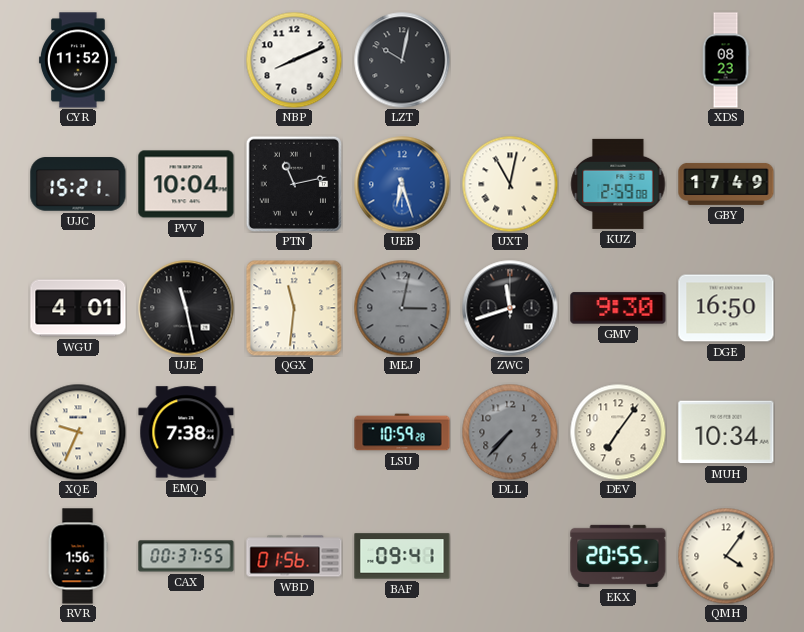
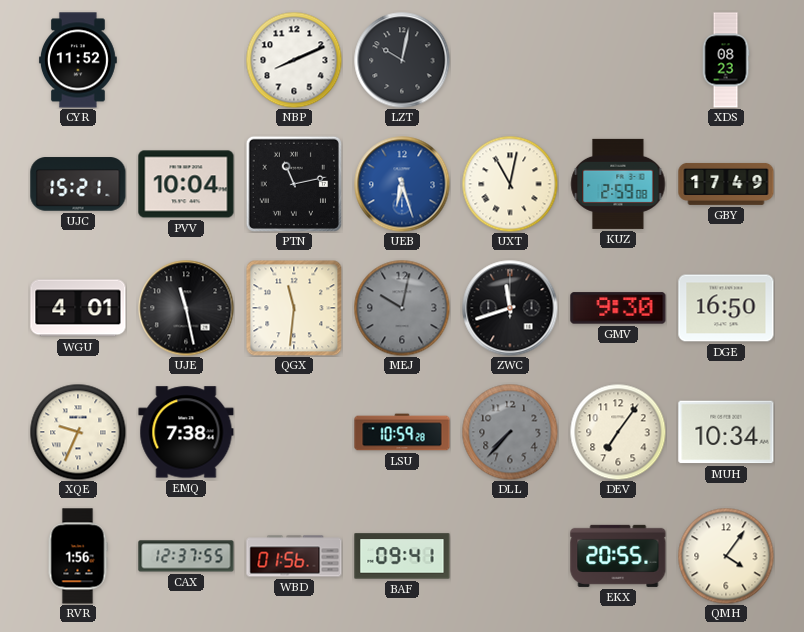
MEJ: 3:02 -> 10:02
CAX: 00:37 -> 12:37
